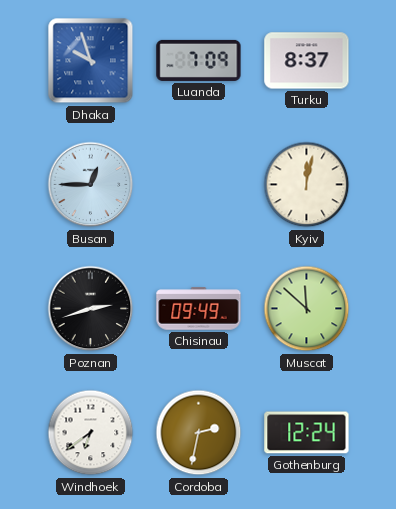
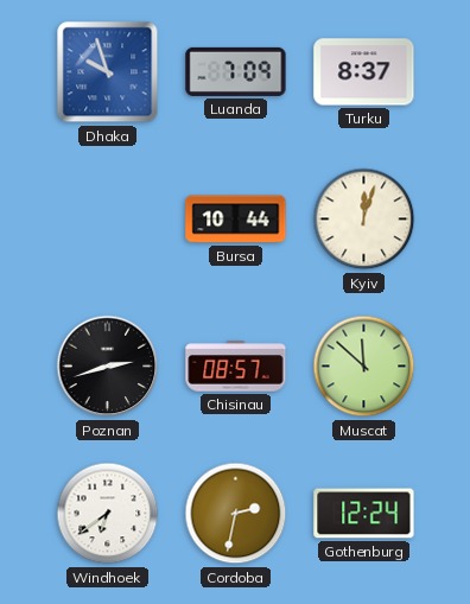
Busan: 12:45 -> none
Bursa: none -> 10:44
Kyiv: 12:02 -> 12:03
Chisinau: 09:49 -> 08:57
